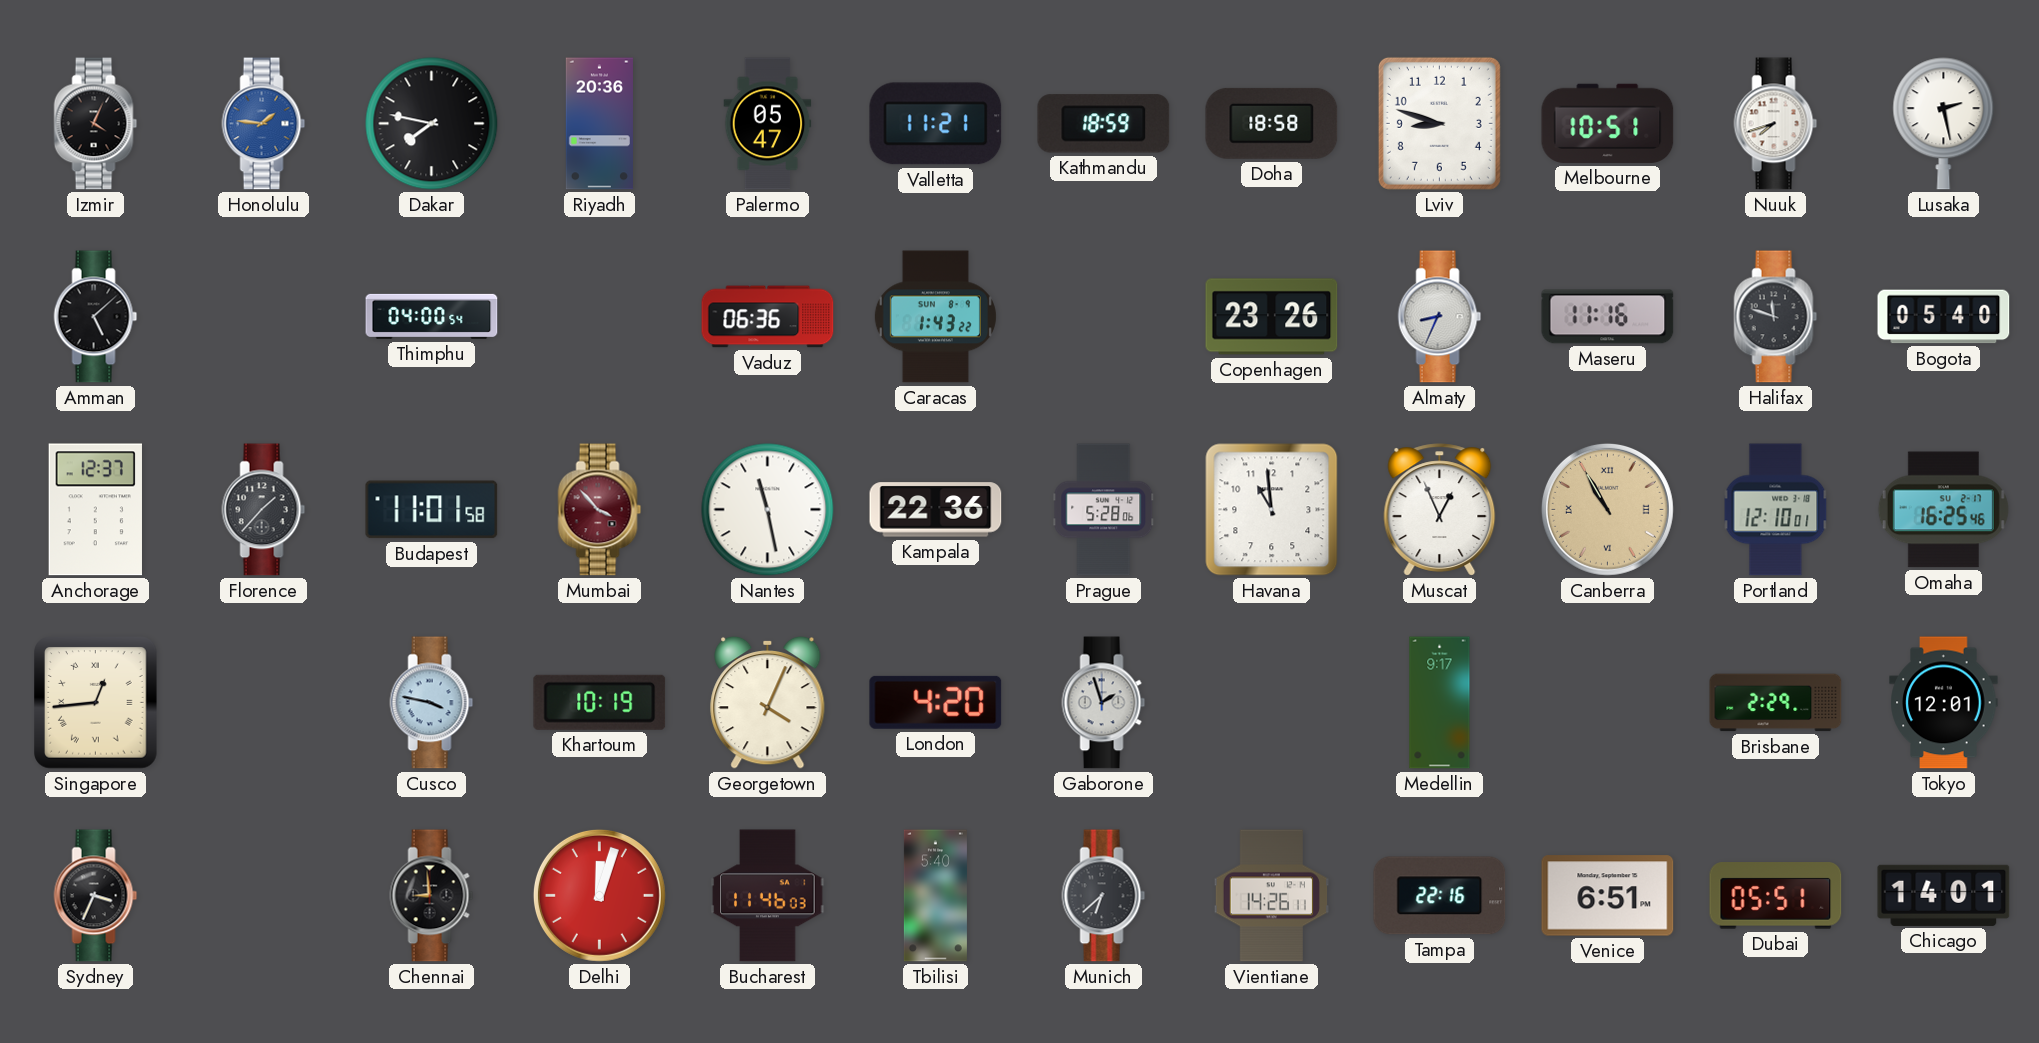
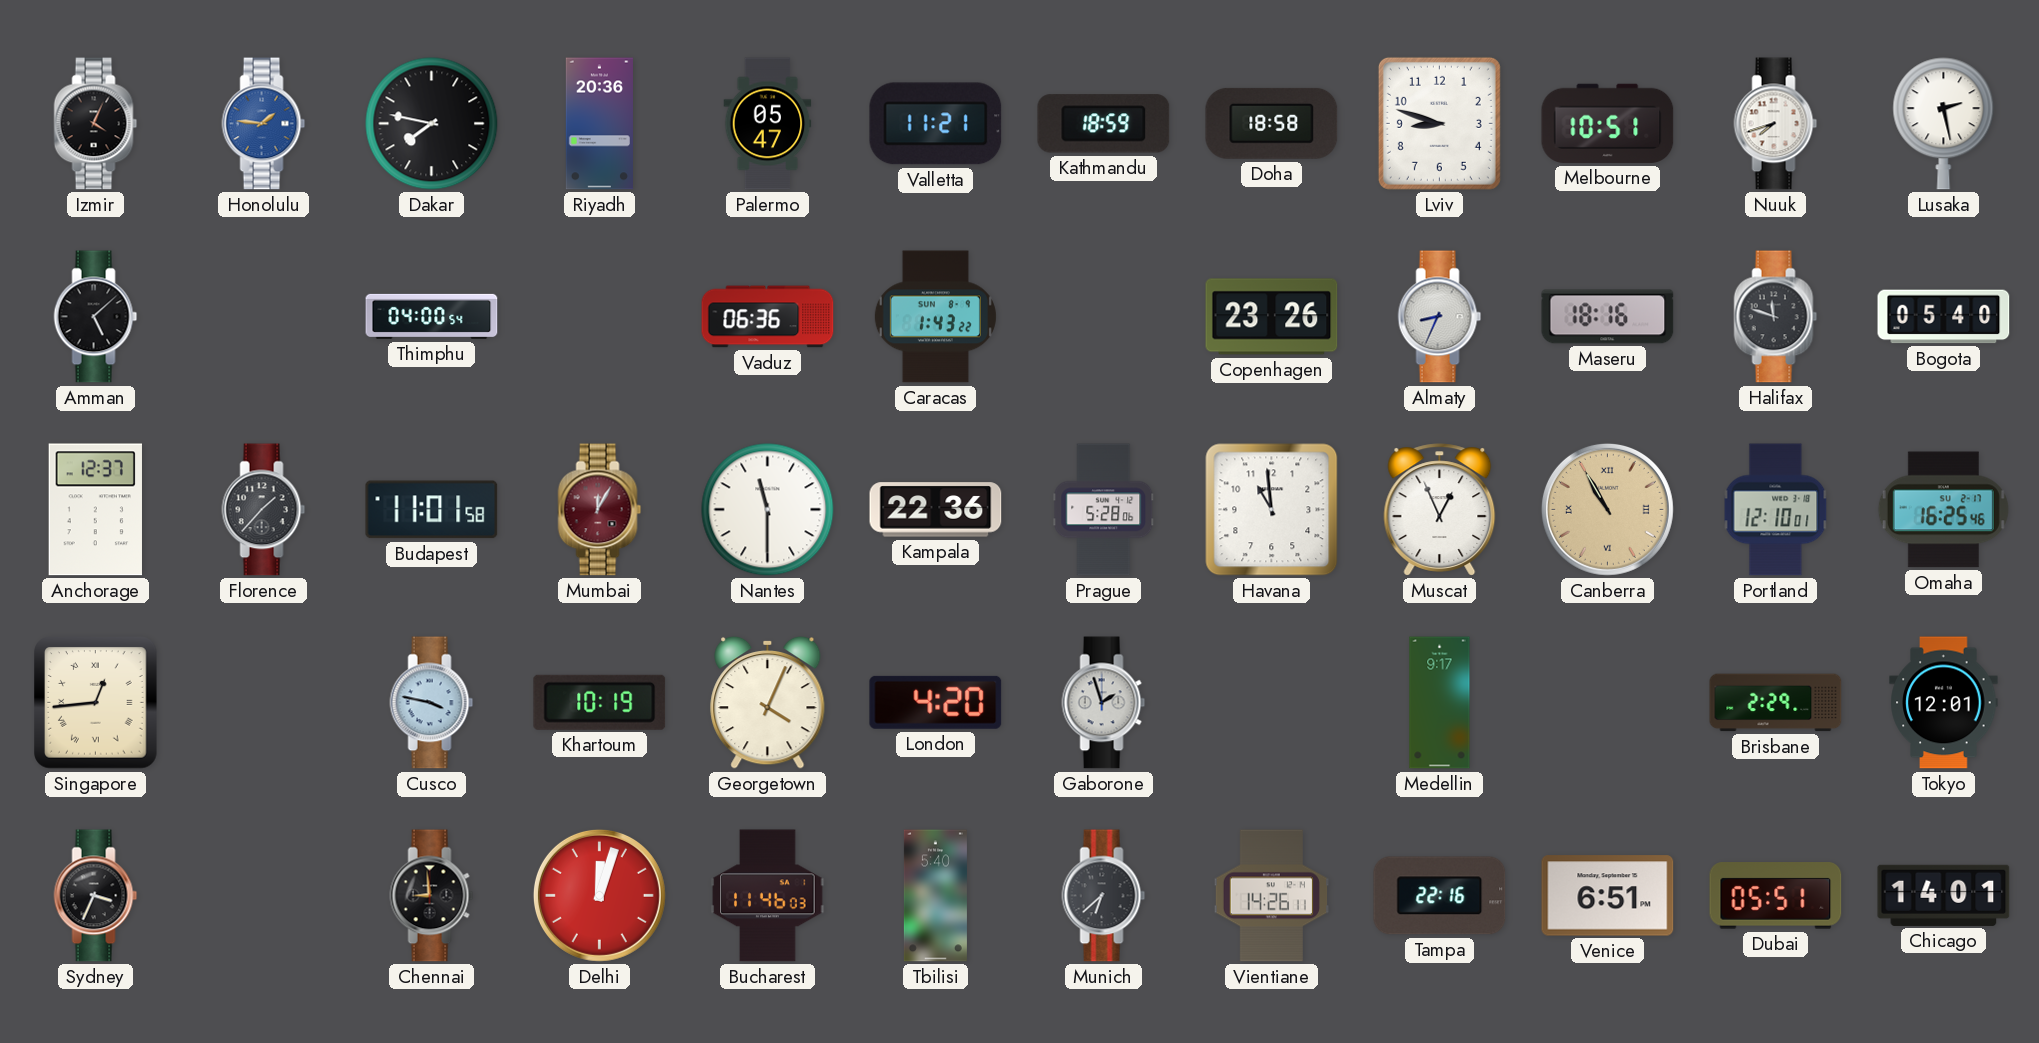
Maseru: 11:16 -> 18:16
Mumbai: 3:53 -> 12:05
Nantes: 11:28 -> 11:30
